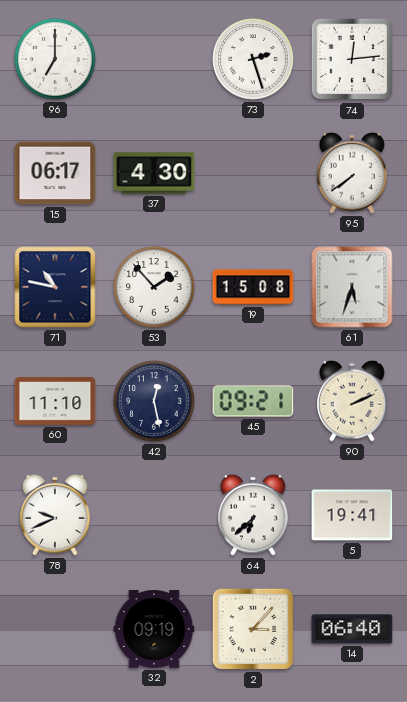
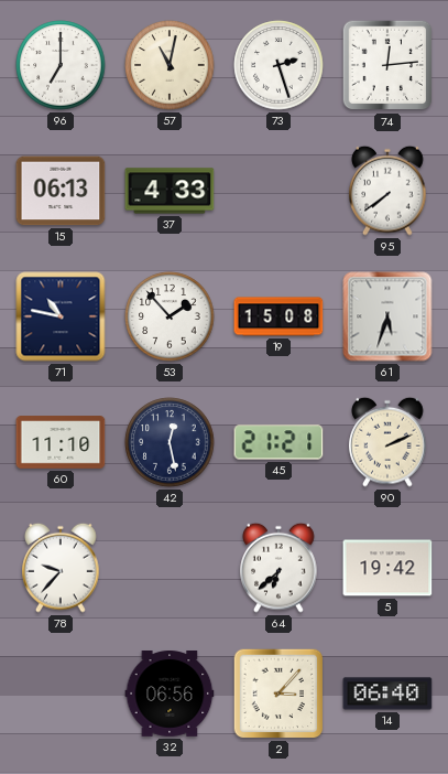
57: none -> 11:02
15: 06:17 -> 06:13
37: 4:30 -> 4:33
45: 09:21 -> 21:21
78: 9:41 -> 9:37
5: 19:41 -> 19:42
32: 09:19 -> 06:56
